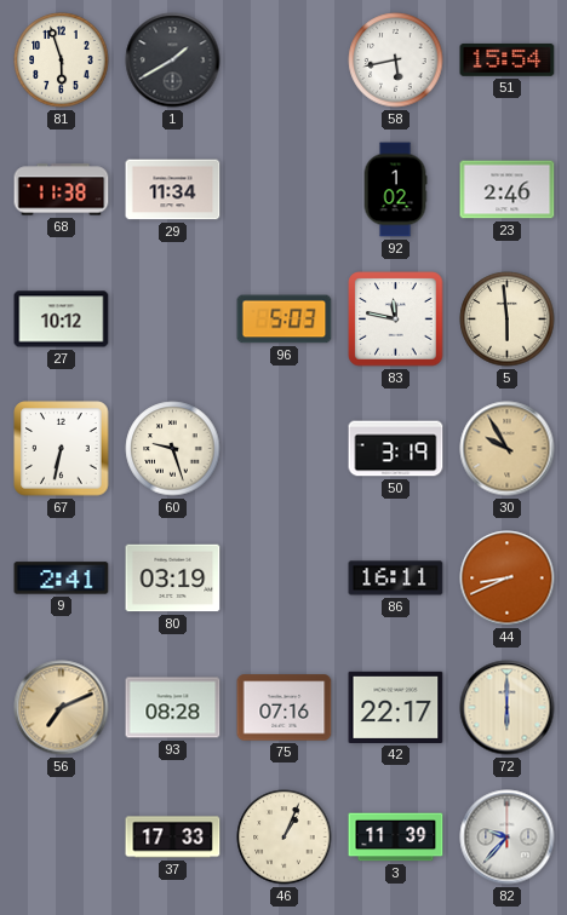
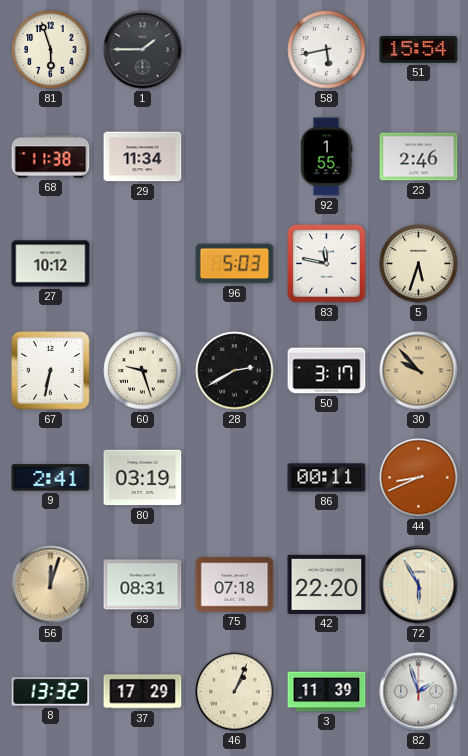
1: 1:40 -> 1:45
92: 1:02 -> 1:55
5: 5:59 -> 5:33
28: none -> 2:40
50: 3:19 -> 3:17
30: 9:55 -> 9:53
86: 16:11 -> 00:11
56: 7:11 -> 12:03
93: 08:28 -> 08:31
75: 07:16 -> 07:18
42: 22:17 -> 22:20
72: 6:00 -> 5:55
8: none -> 13:32
37: 17:33 -> 17:29
82: 9:37 -> 1:57
